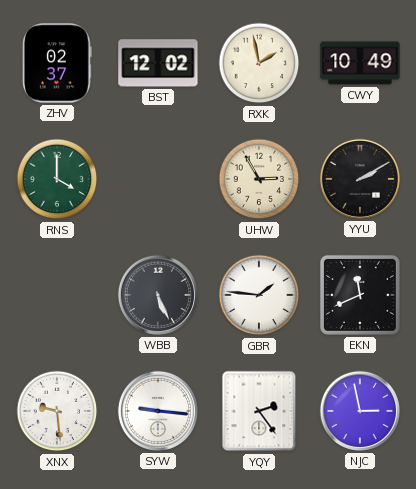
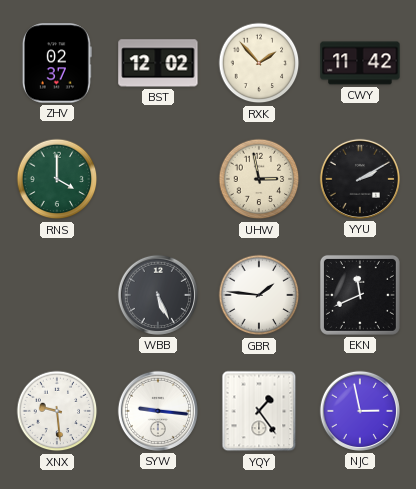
RXK: 1:58 -> 1:53
CWY: 10:49 -> 11:42
UHW: 2:55 -> 2:58
YQY: 2:24 -> 1:24
